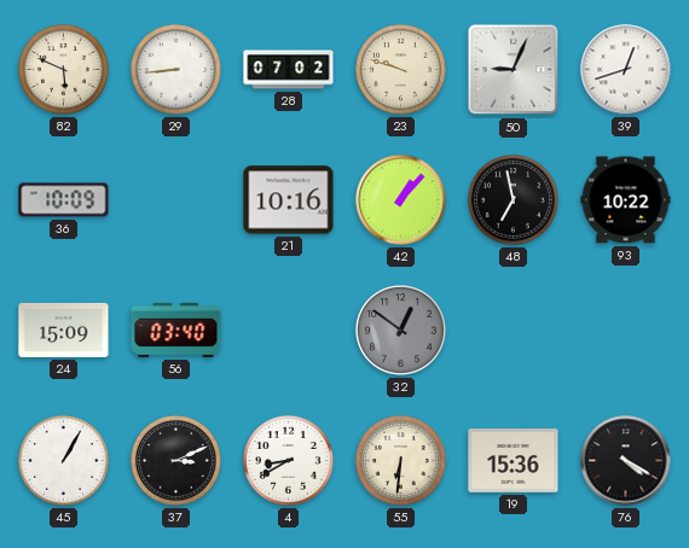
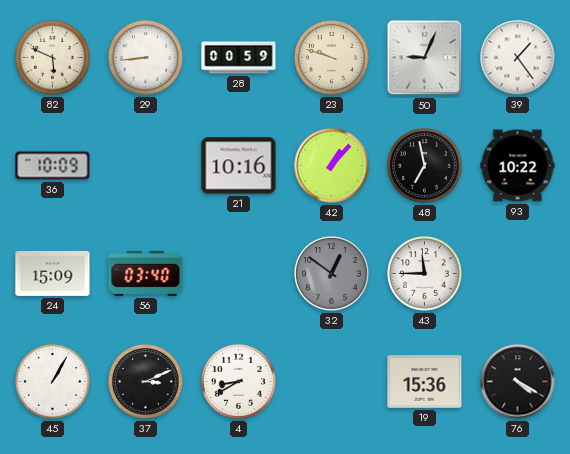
28: 07:02 -> 00:59
39: 12:42 -> 1:24
43: none -> 11:45
55: 6:31 -> none
